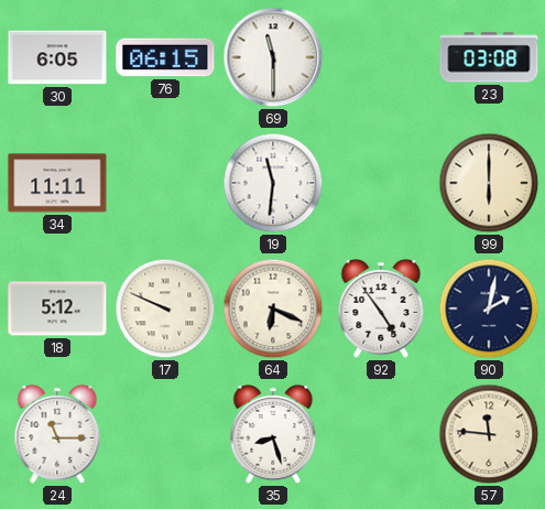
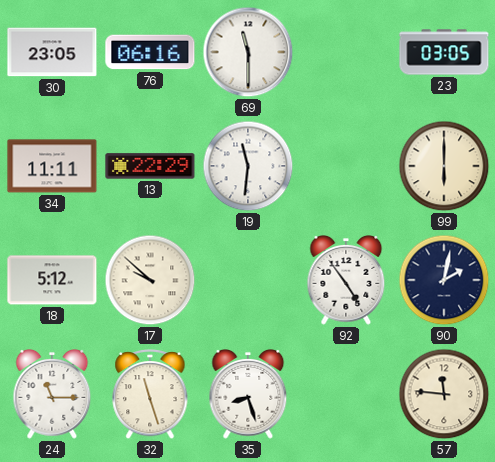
30: 6:05 -> 23:05
76: 06:15 -> 06:16
23: 03:08 -> 03:05
13: none -> 22:29
17: 9:49 -> 9:52
64: 6:19 -> none
32: none -> 11:27
